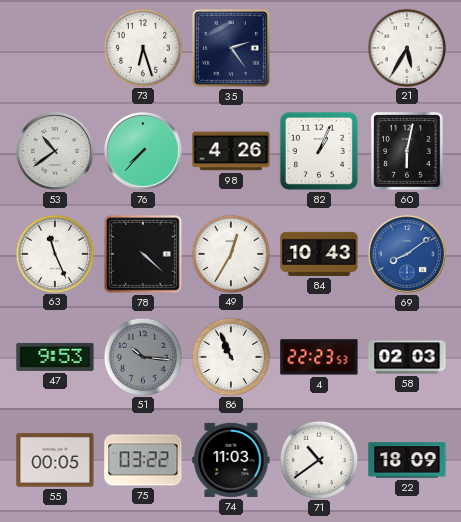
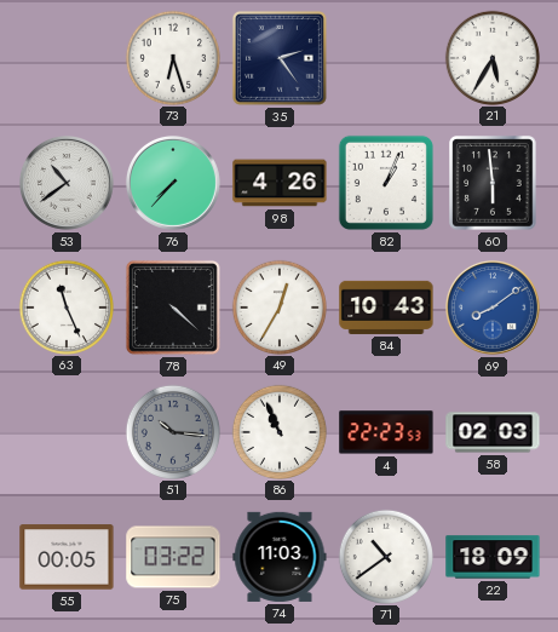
60: 6:02 -> 5:59
47: 9:53 -> none
